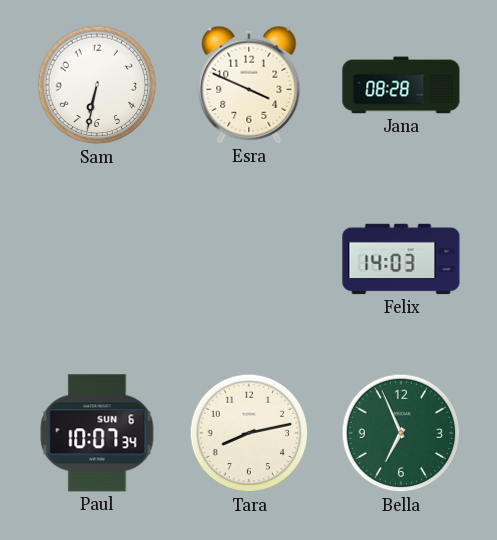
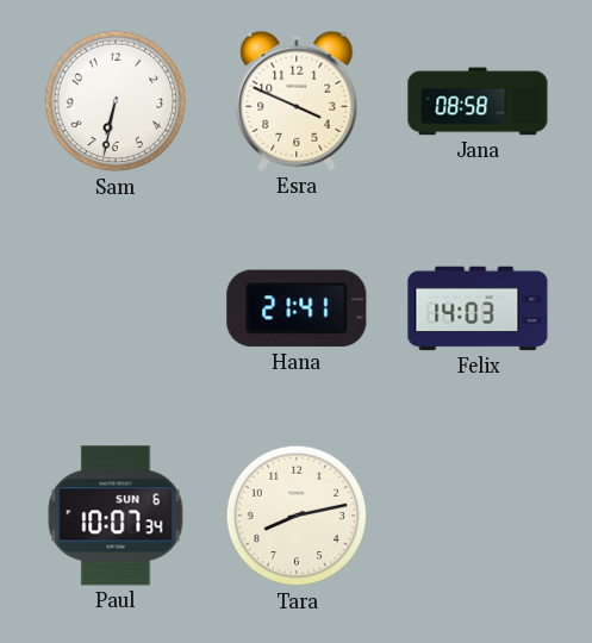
Jana: 08:28 -> 08:58
Hana: none -> 21:41
Bella: 6:56 -> none
